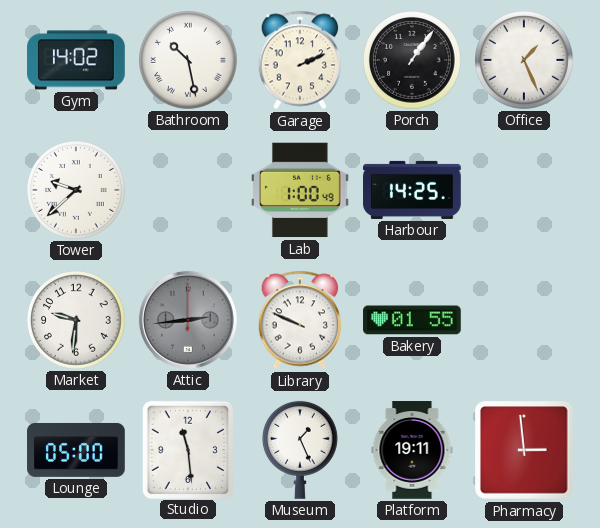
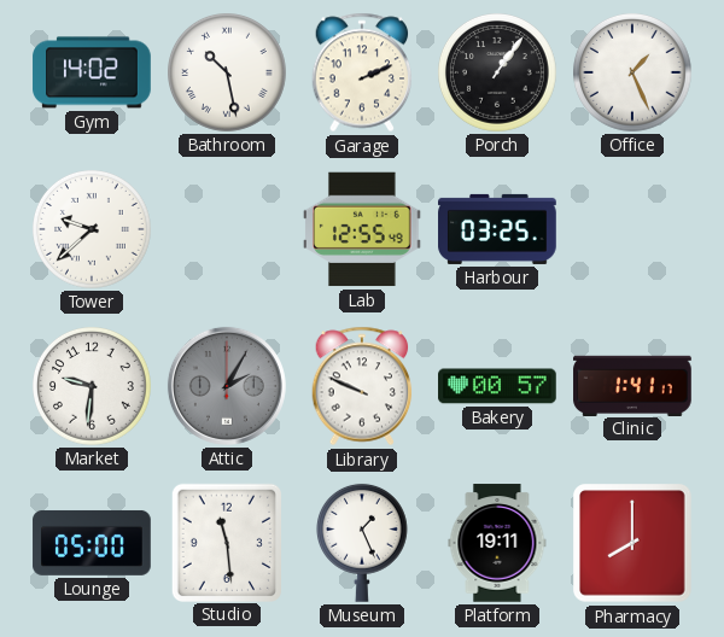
Lab: 1:00 -> 12:55
Harbour: 14:25 -> 03:25
Attic: 2:44 -> 2:05
Bakery: 01:55 -> 00:57
Clinic: none -> 1:41
Pharmacy: 2:59 -> 8:00
